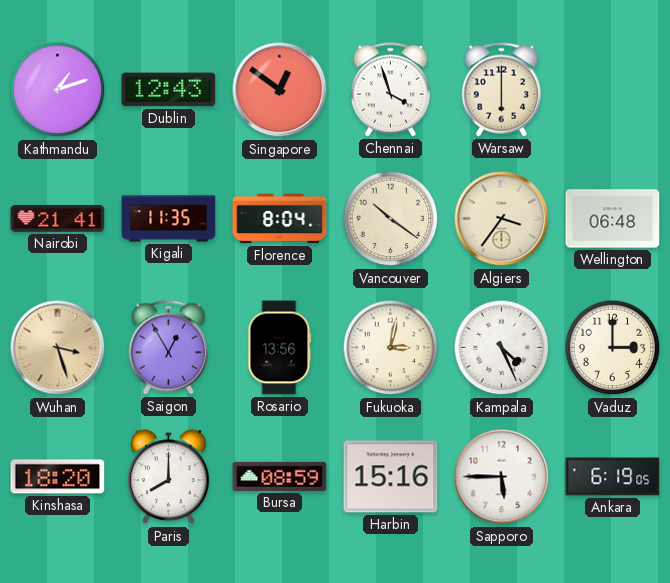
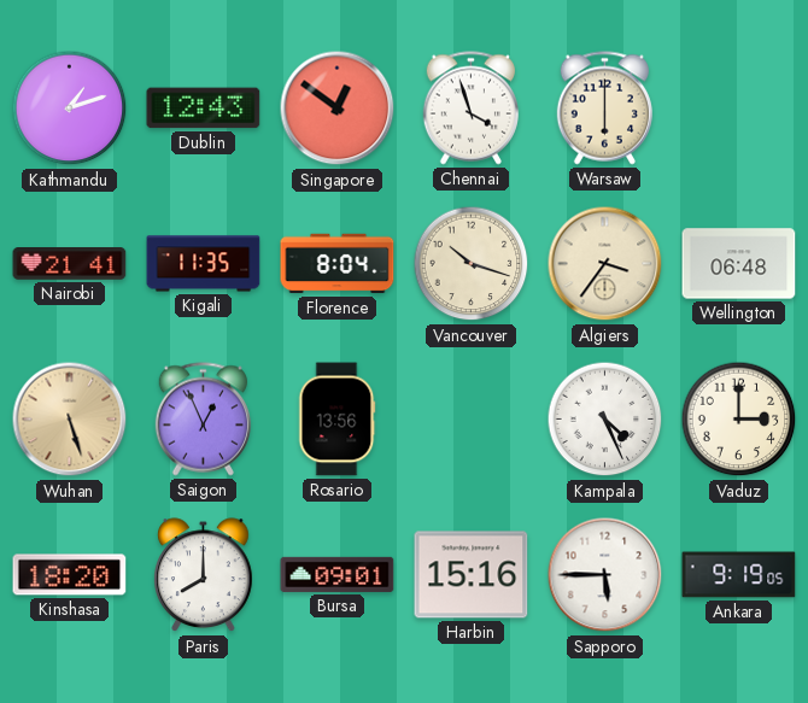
Vancouver: 10:21 -> 10:18
Wuhan: 3:27 -> 5:27
Saigon: 12:55 -> 12:56
Fukuoka: 3:02 -> none
Bursa: 08:59 -> 09:01
Ankara: 6:19 -> 9:19
